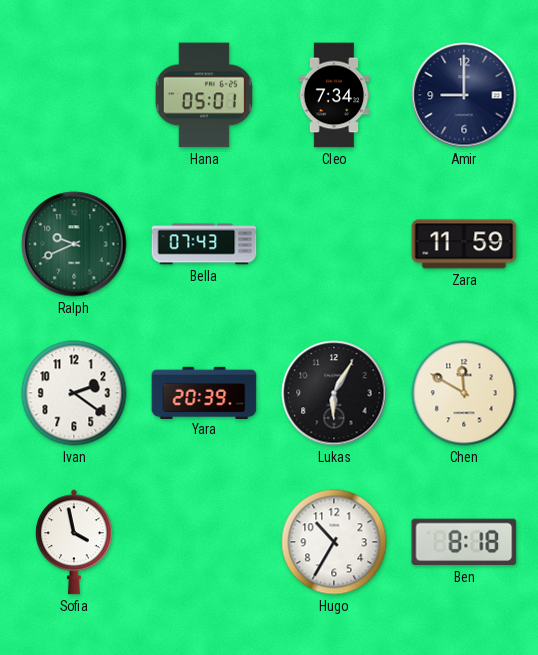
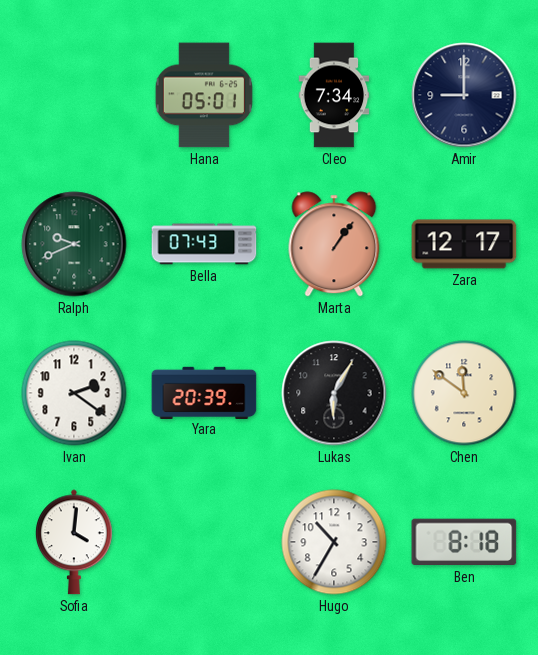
Marta: none -> 1:06
Zara: 11:59 -> 12:17
Chen: 11:50 -> 11:51
Sofia: 3:58 -> 4:01
